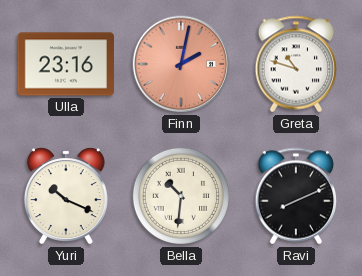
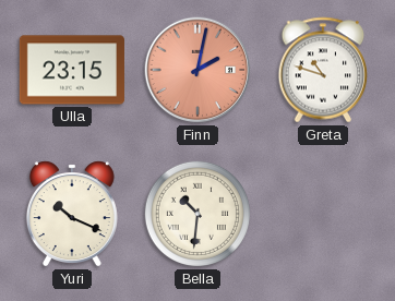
Ulla: 23:16 -> 23:15
Ravi: 8:11 -> none
